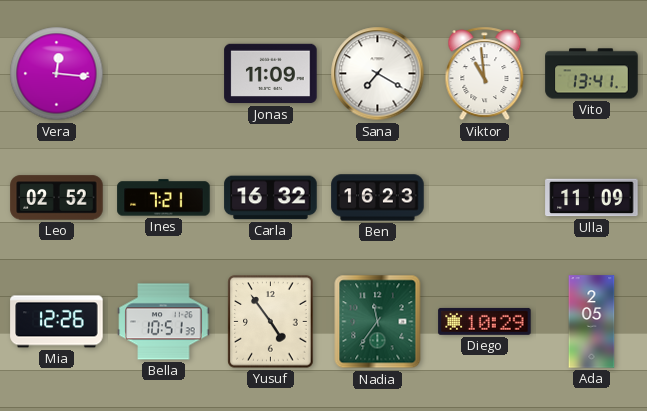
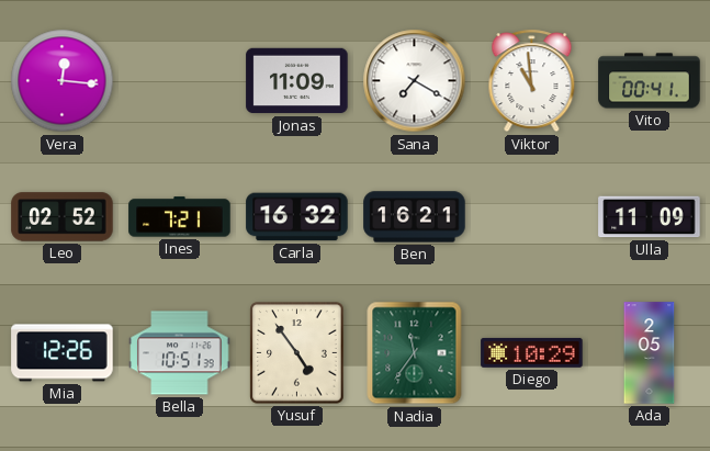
Vito: 13:41 -> 00:41
Ben: 16:23 -> 16:21
